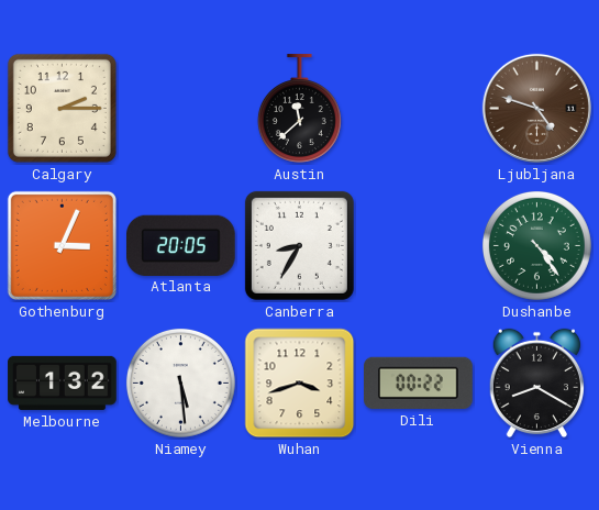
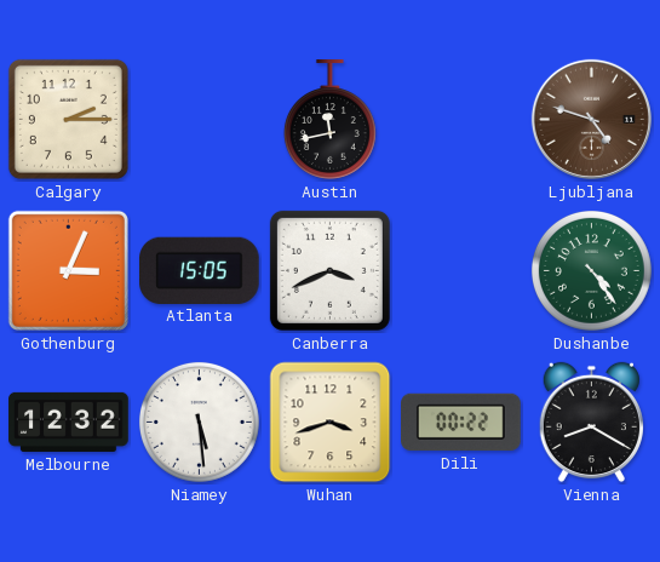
Austin: 11:38 -> 11:43
Atlanta: 20:05 -> 15:05
Canberra: 8:35 -> 3:41
Melbourne: 1:32 -> 12:32
